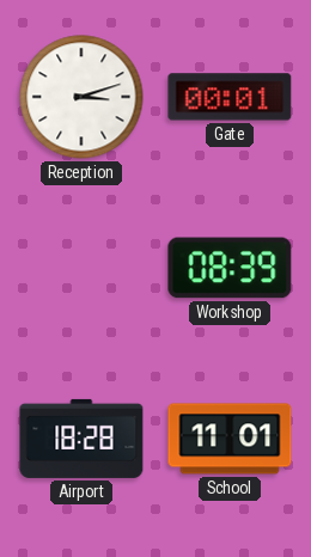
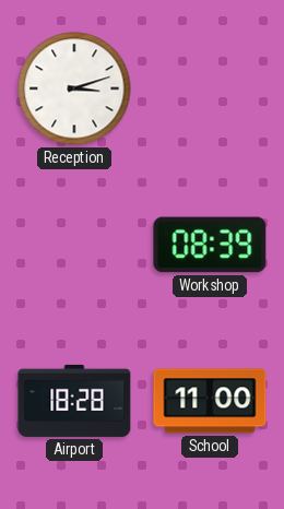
Gate: 00:01 -> none
School: 11:01 -> 11:00
